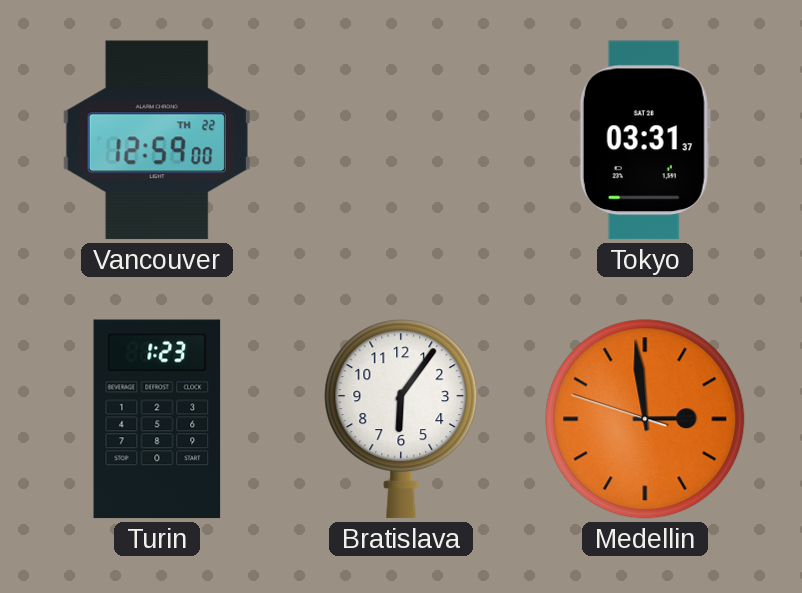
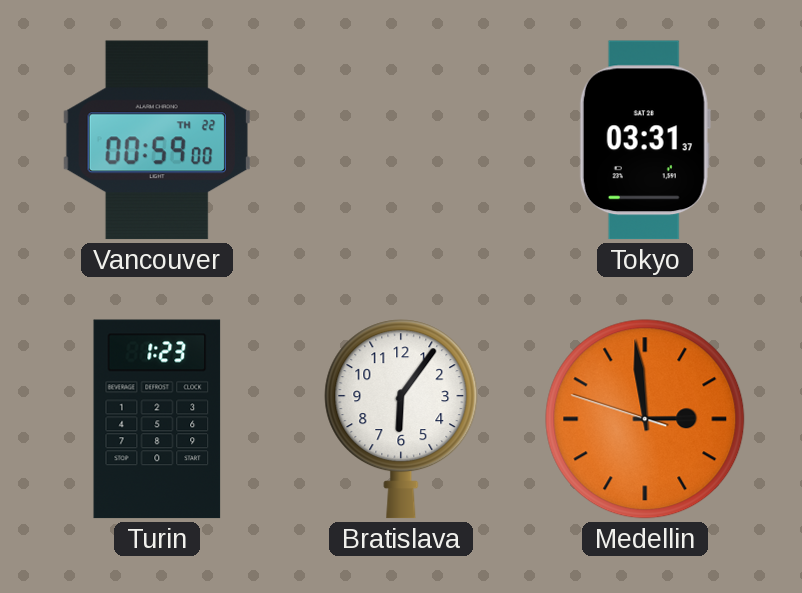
Vancouver: 12:59 -> 00:59
